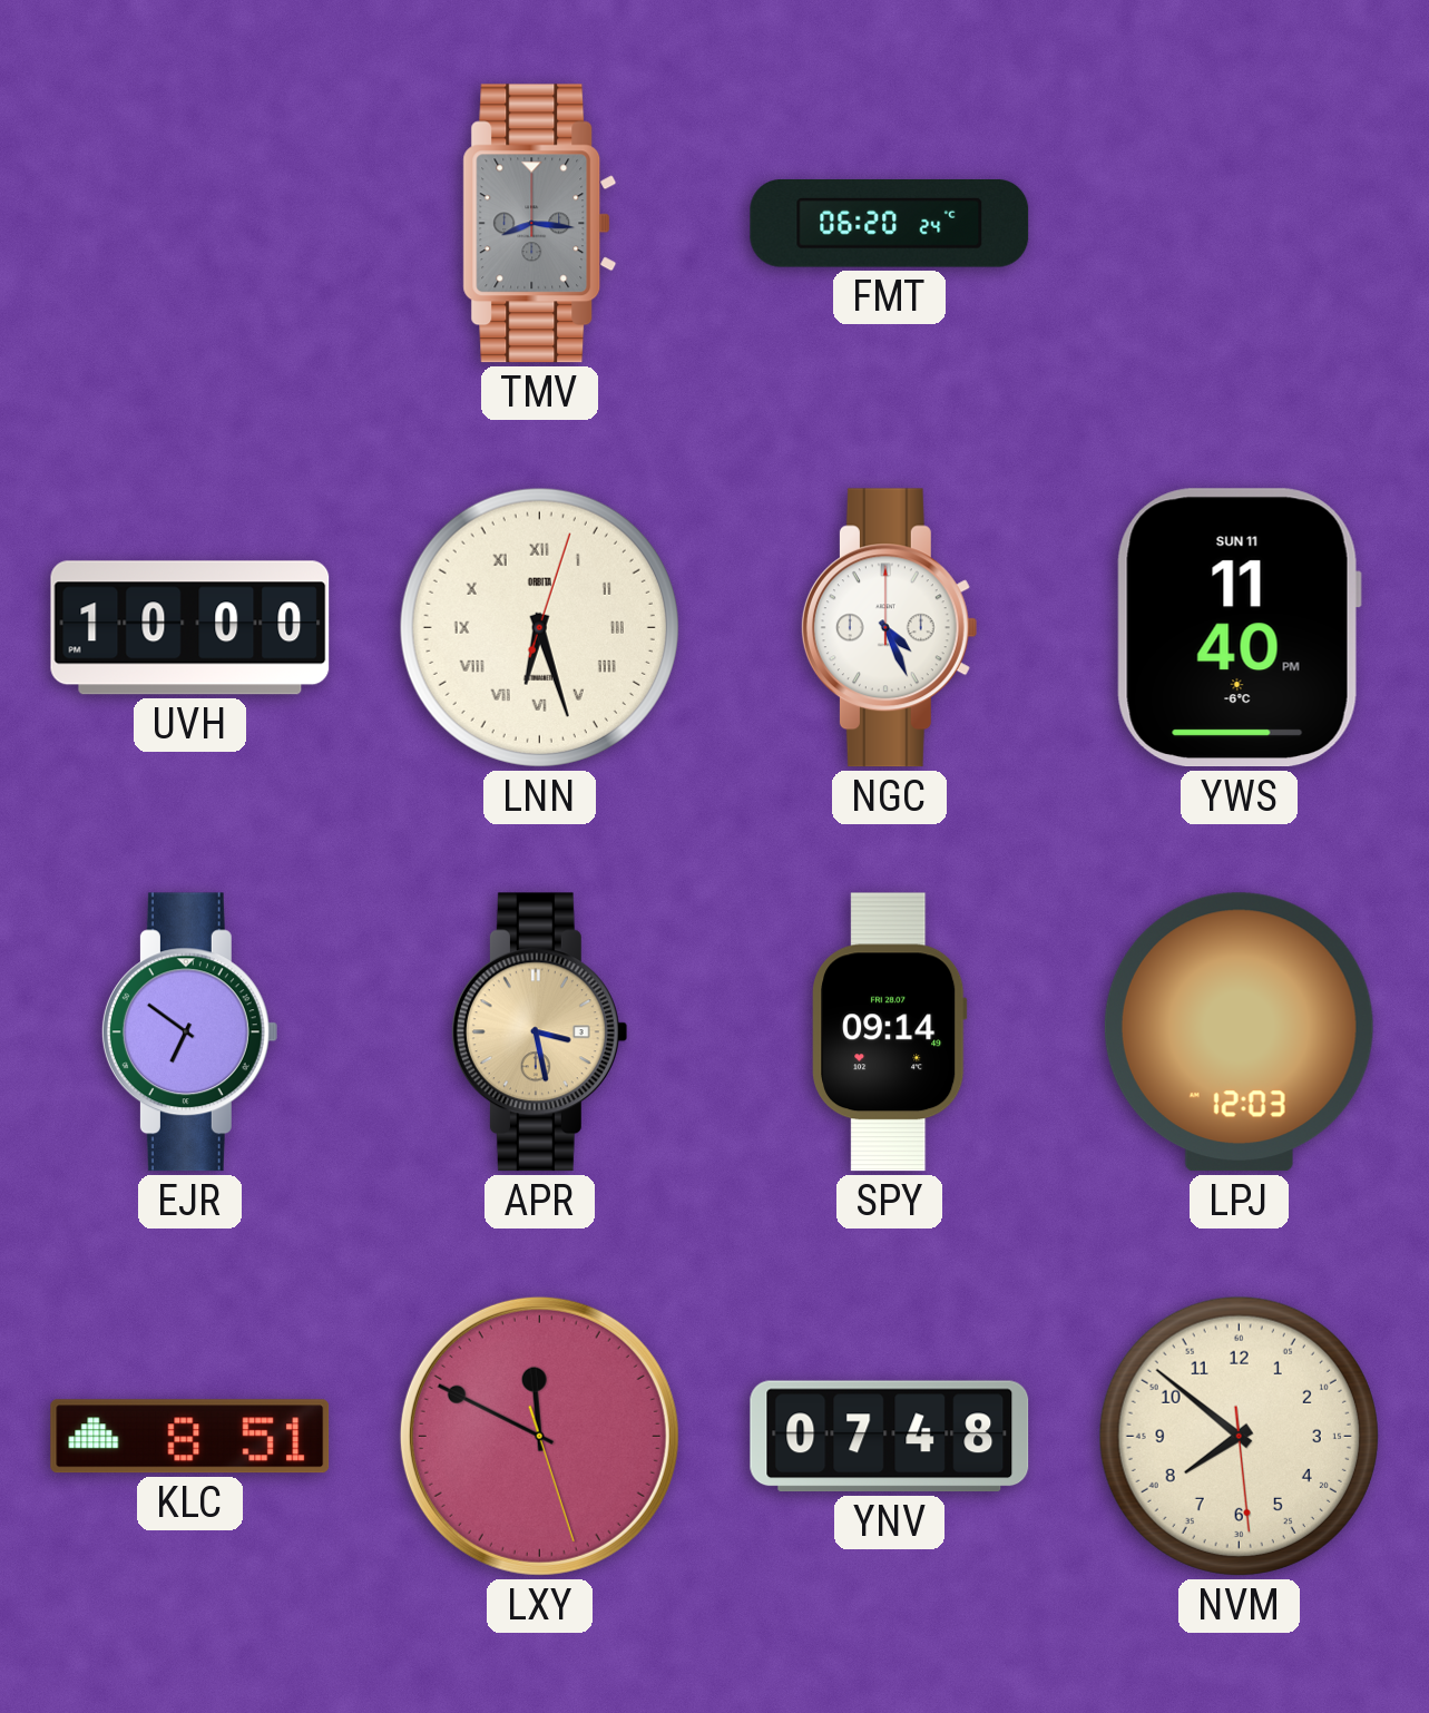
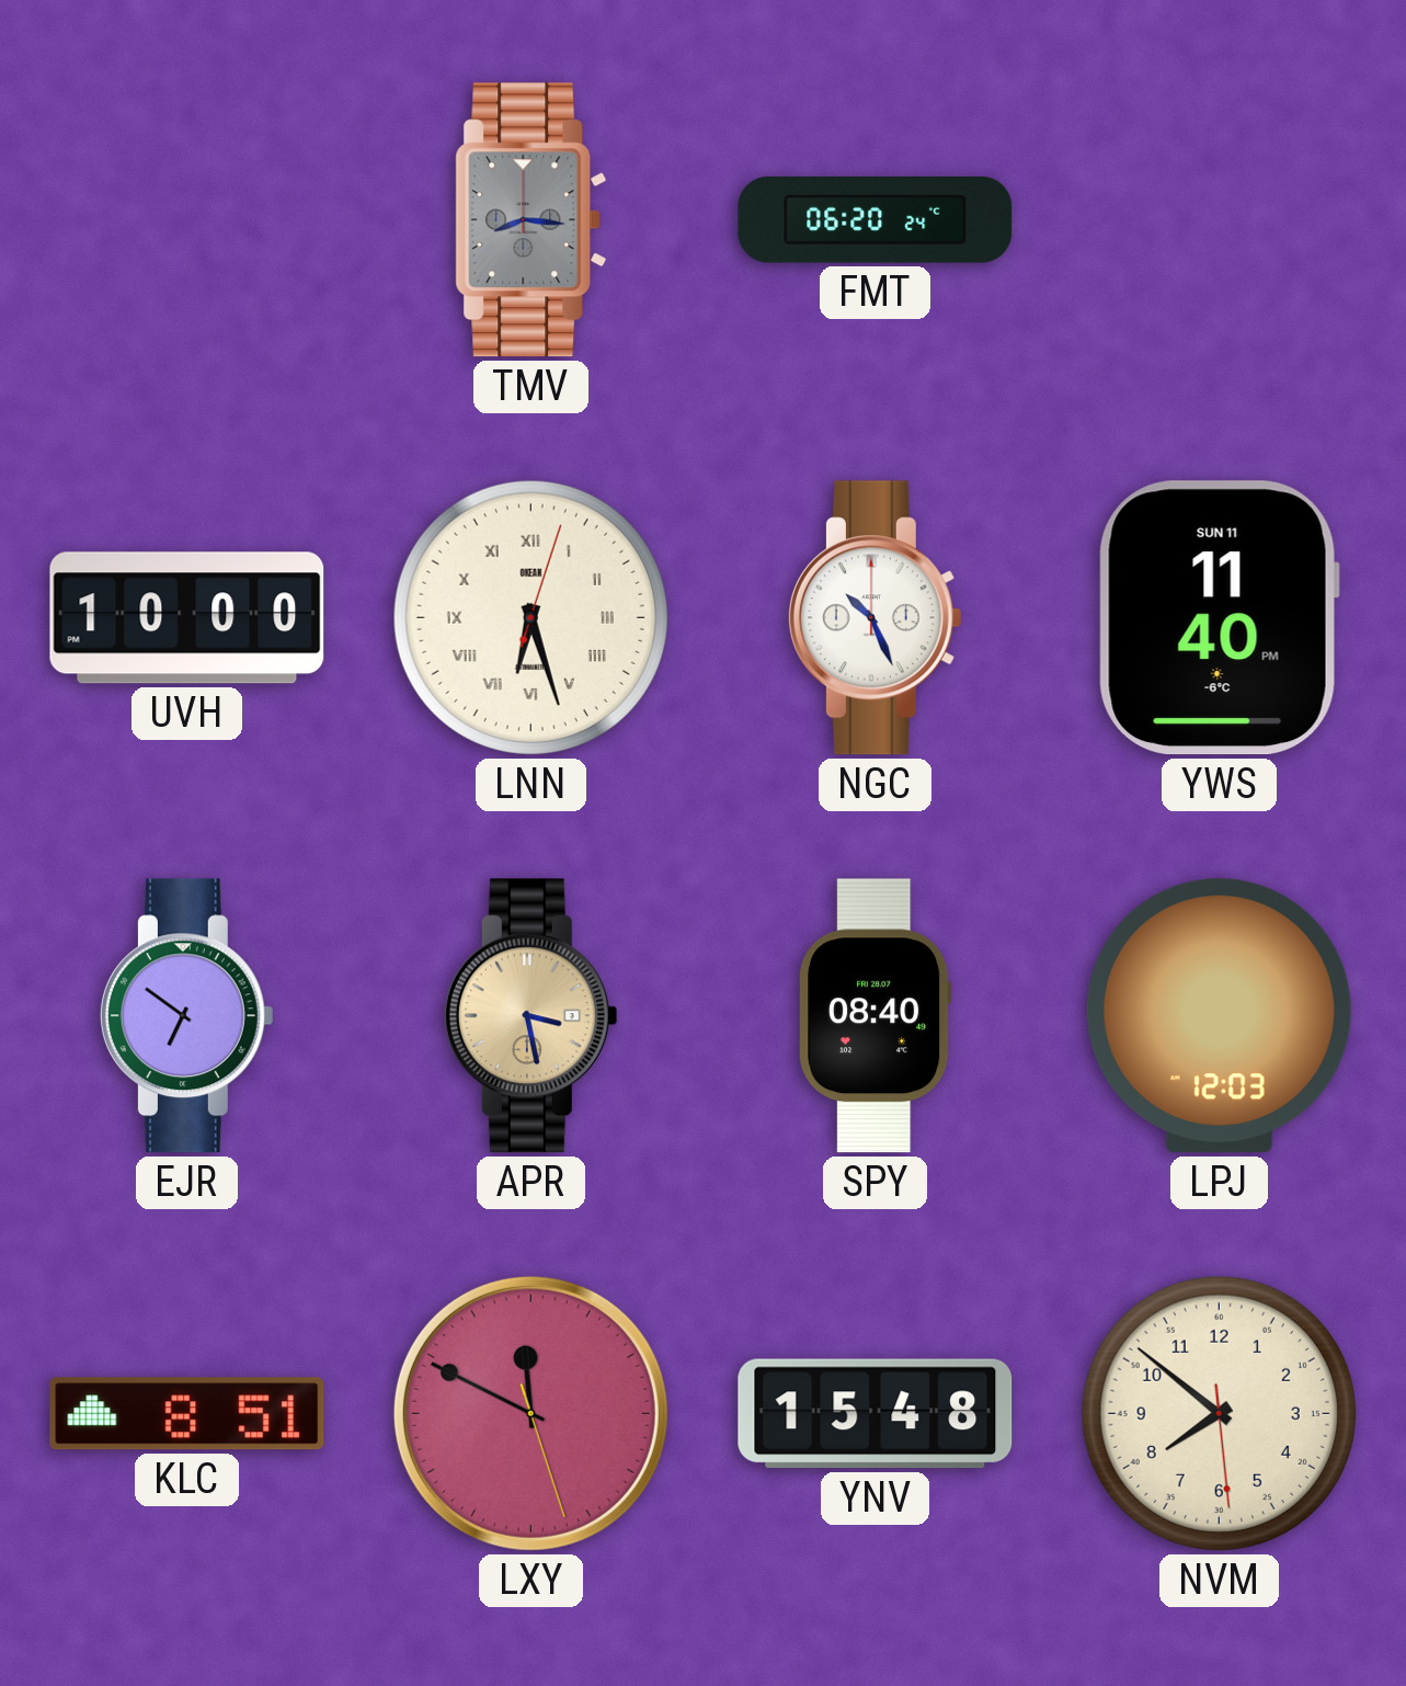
LNN brand: ORBITA -> OKEAN
NGC: 4:26 -> 10:26
SPY: 09:14 -> 08:40
YNV: 07:48 -> 15:48
